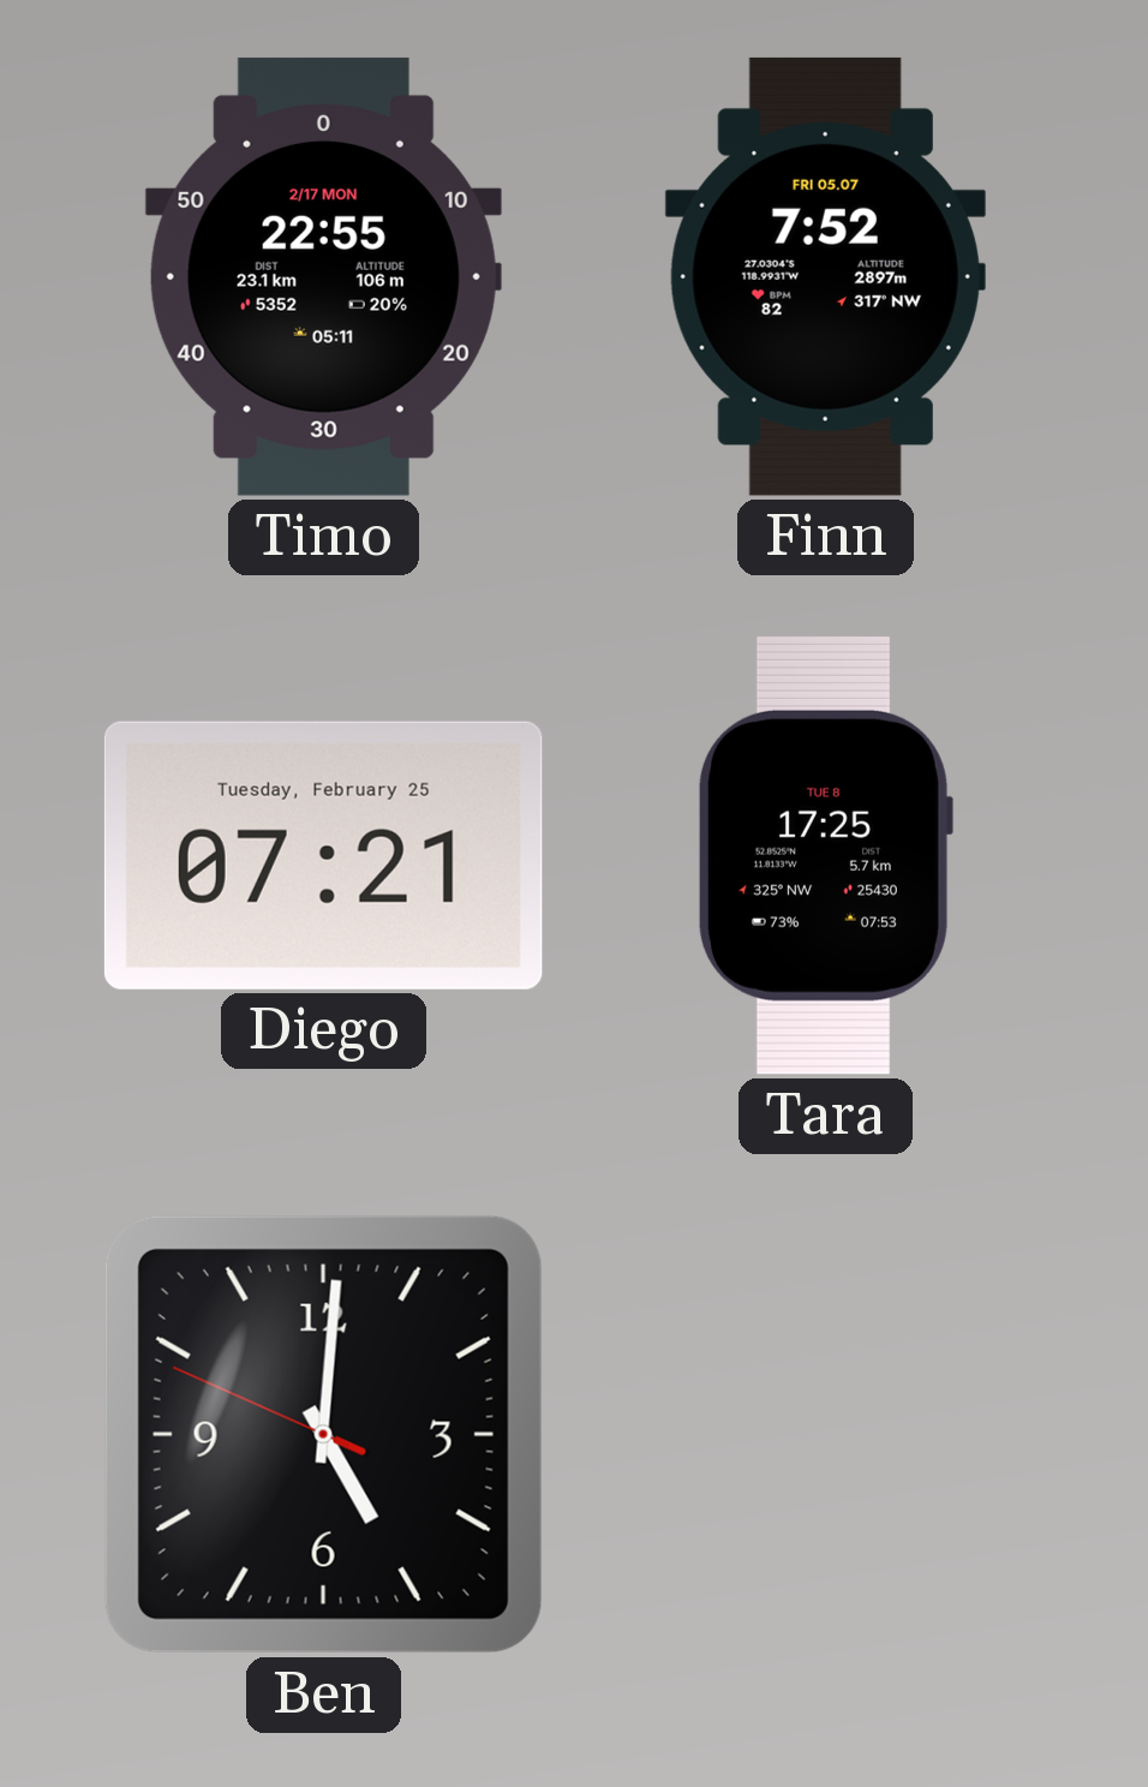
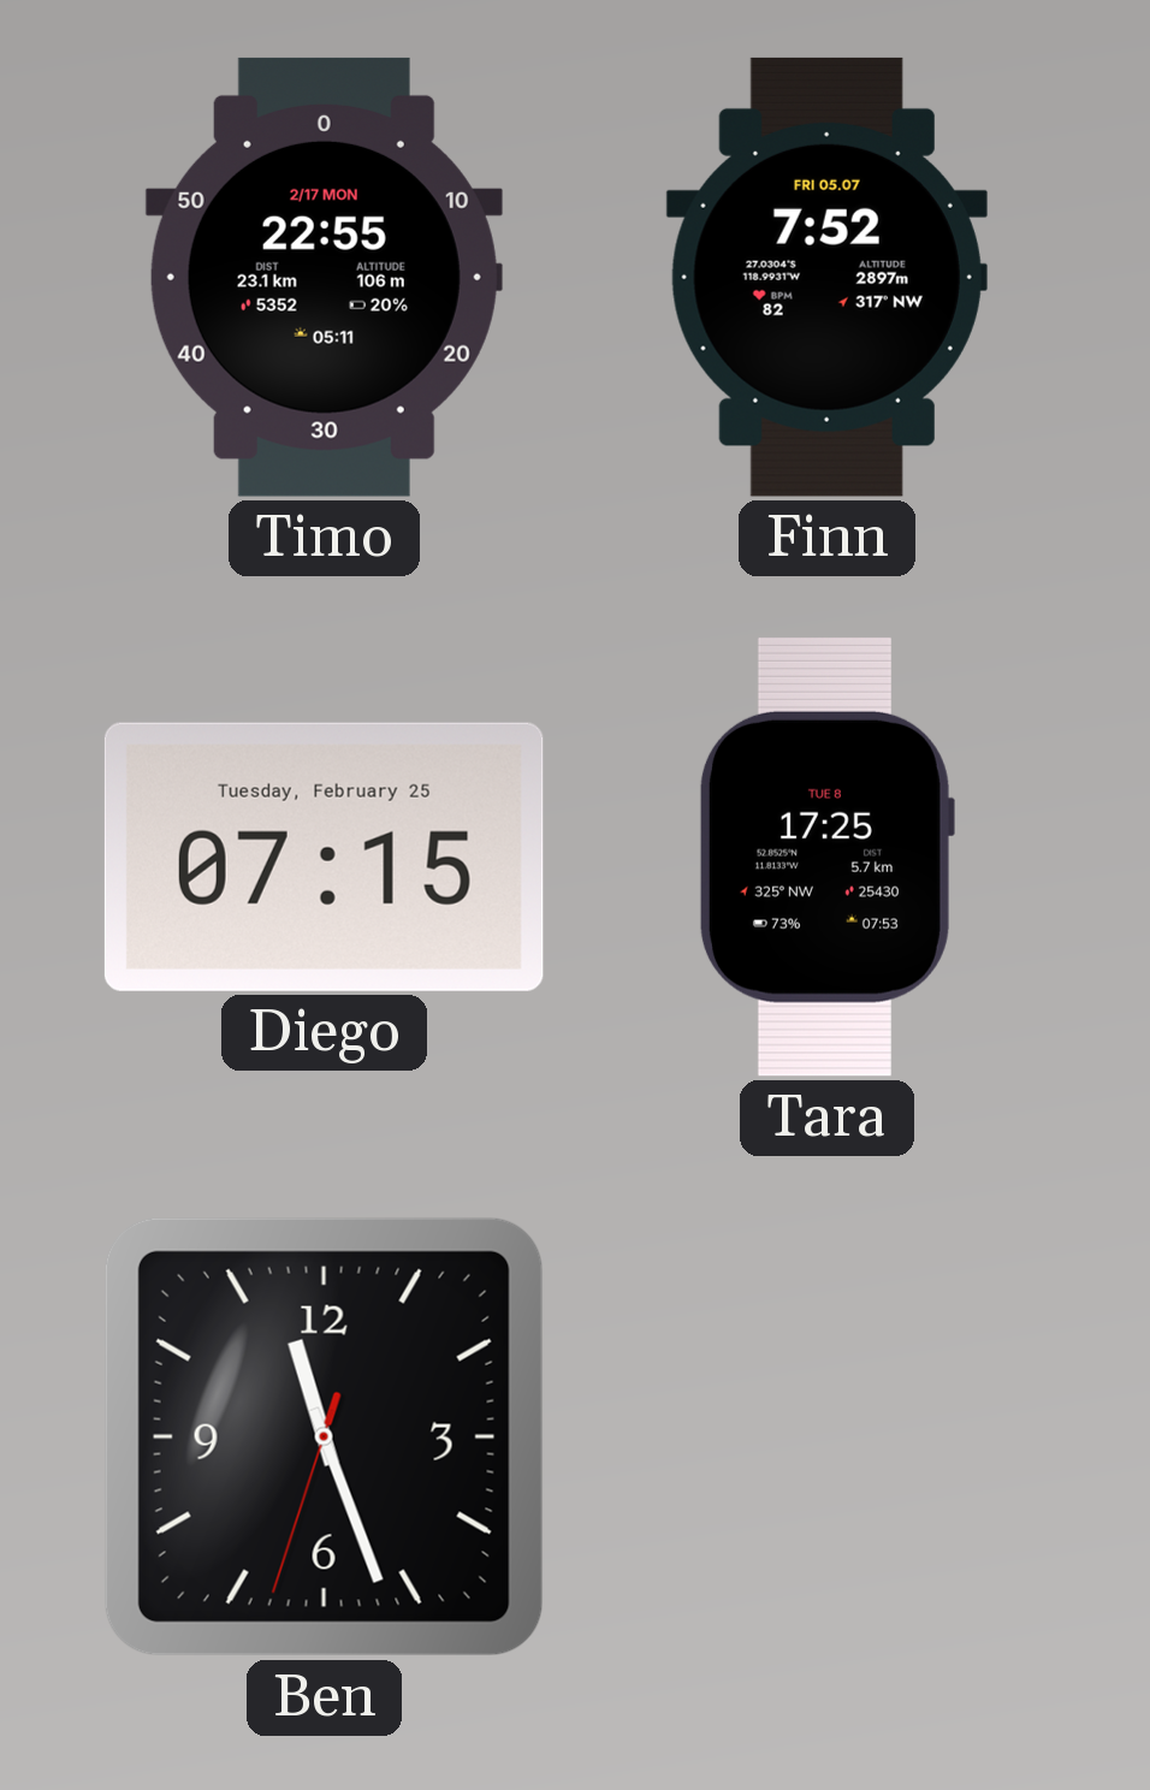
Diego: 07:21 -> 07:15
Ben: 5:00 -> 11:26
